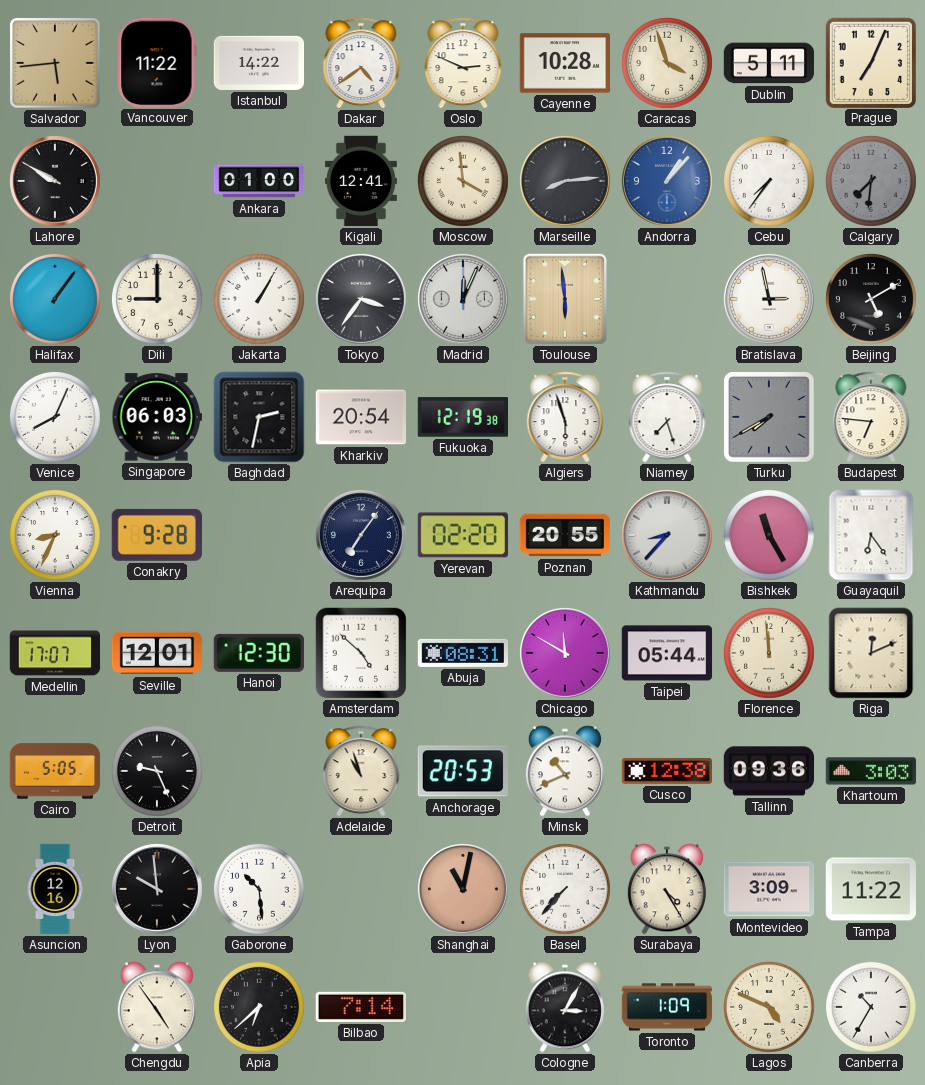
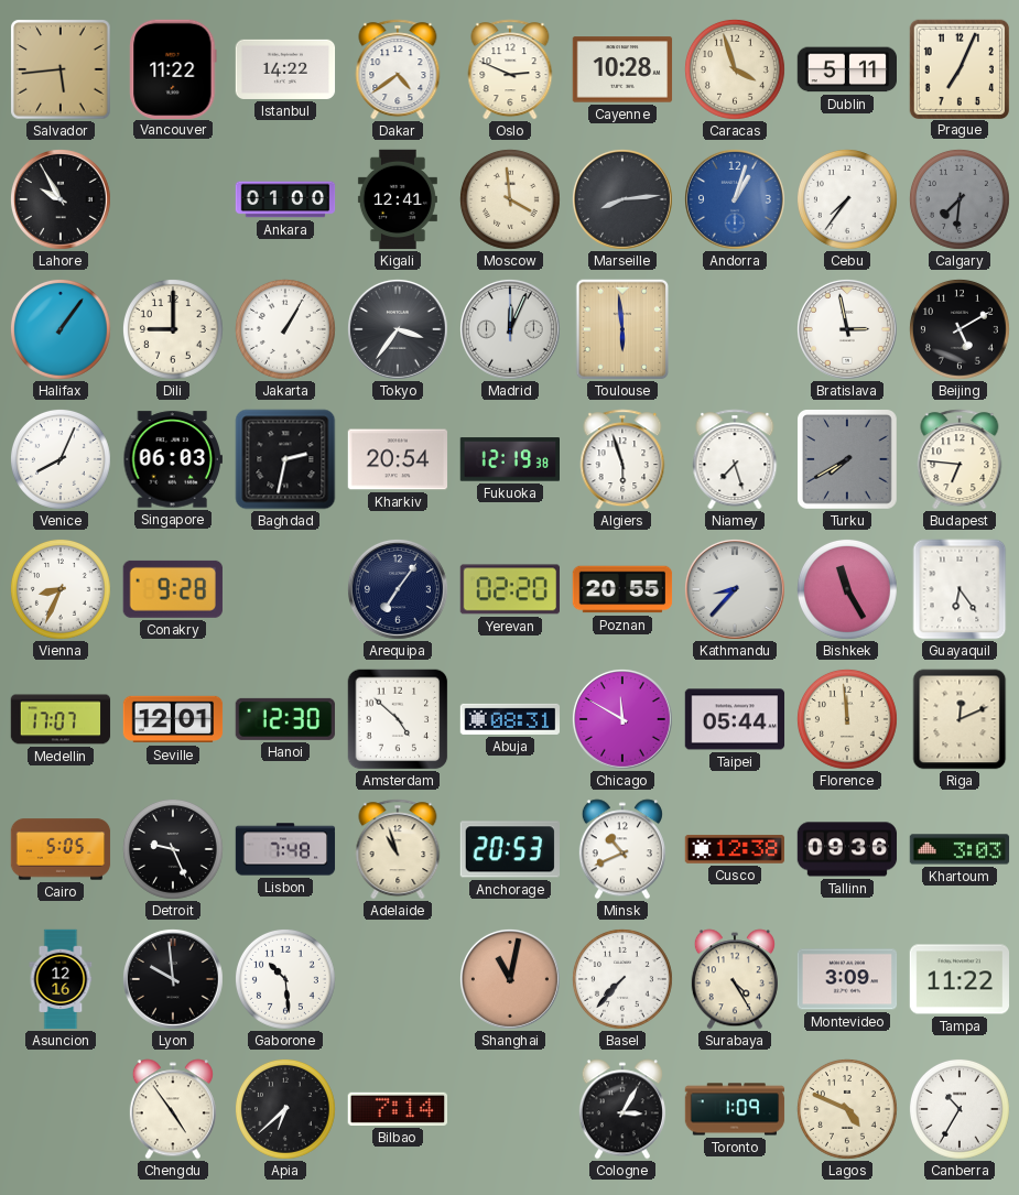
Lahore: 9:50 -> 9:55
Andorra: 1:07 -> 1:03
Lisbon: none -> 7:48
